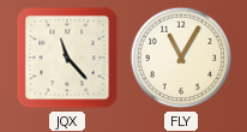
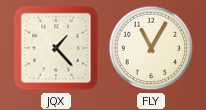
JQX: 11:23 -> 1:23
